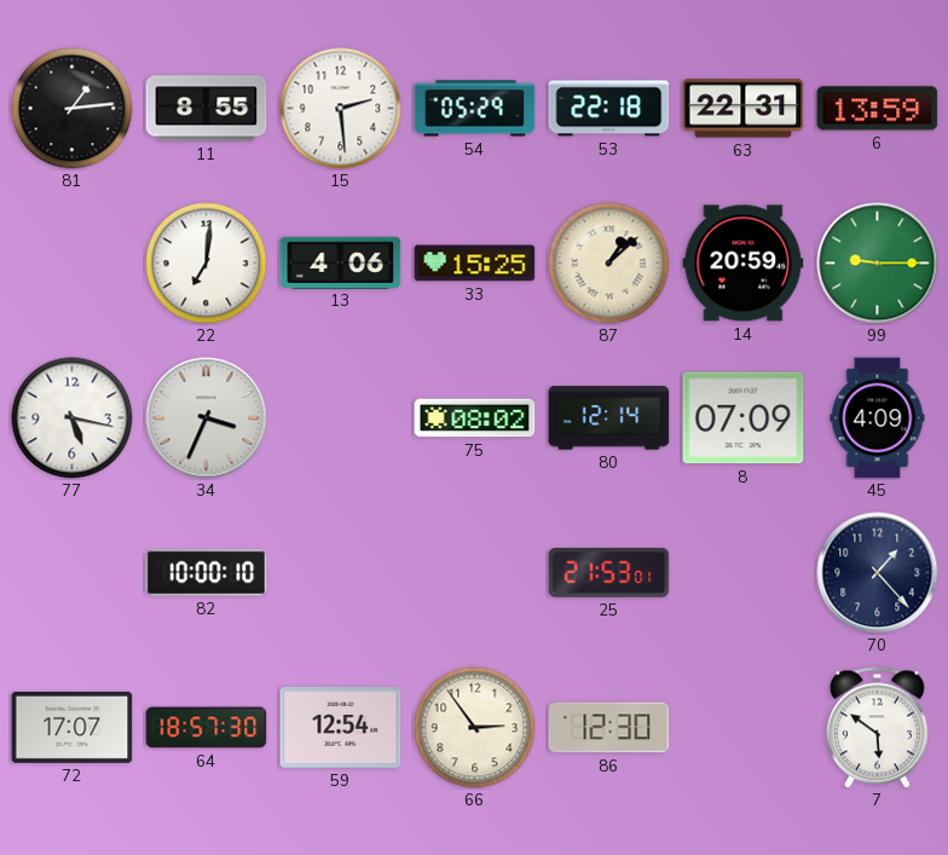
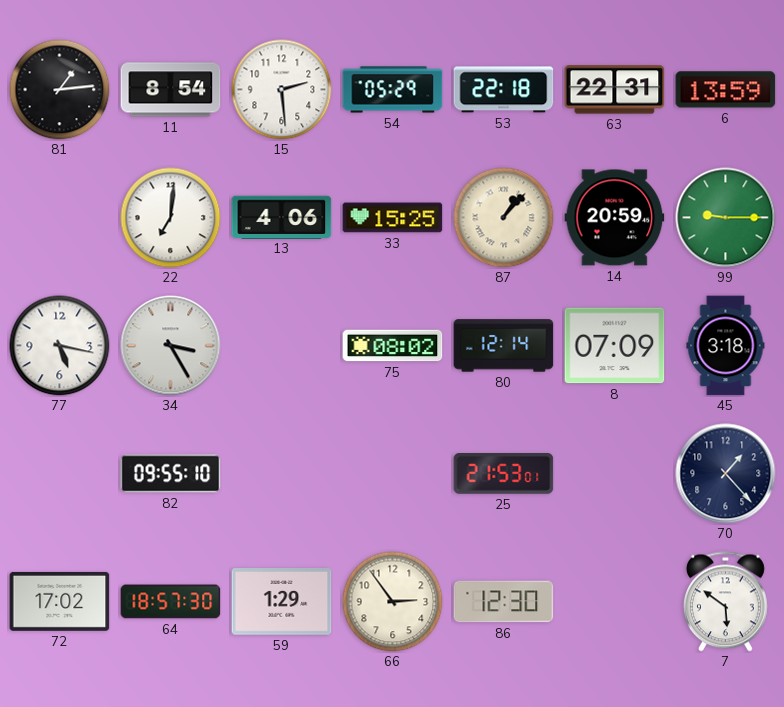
11: 8:55 -> 8:54
87: 1:08 -> 1:07
34: 3:34 -> 3:25
45: 4:09 -> 3:18
82: 10:00 -> 09:55
72: 17:07 -> 17:02
59: 12:54 -> 1:29
